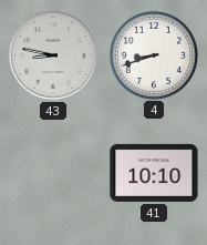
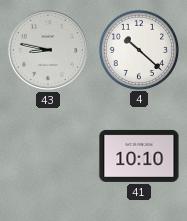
4: 8:42 -> 10:22
